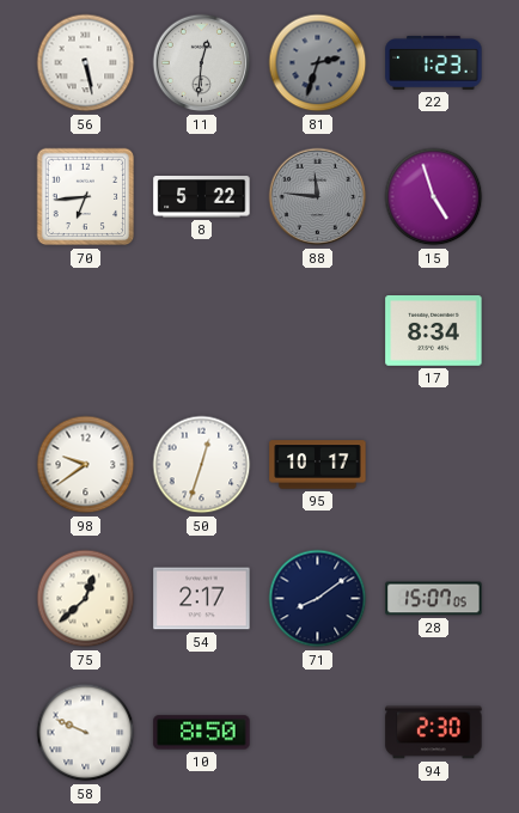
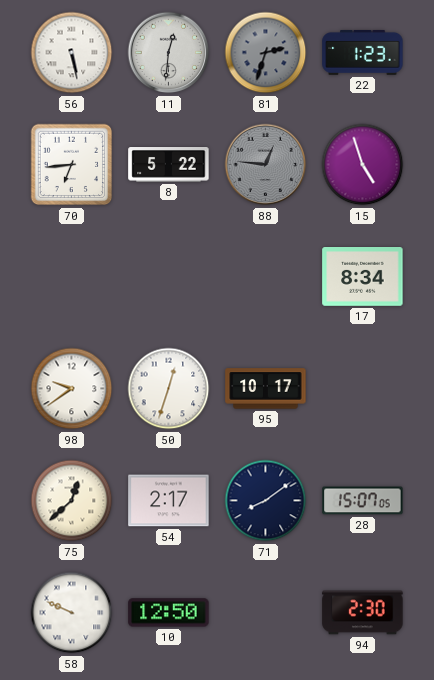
88: 11:46 -> 12:46
10: 8:50 -> 12:50
